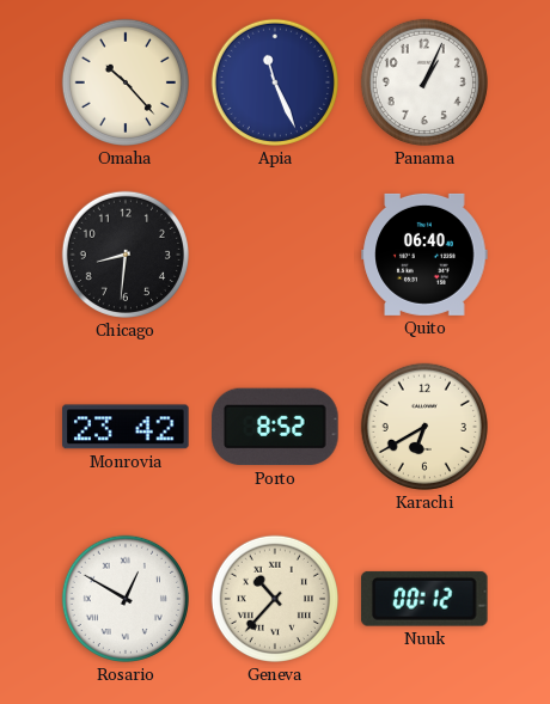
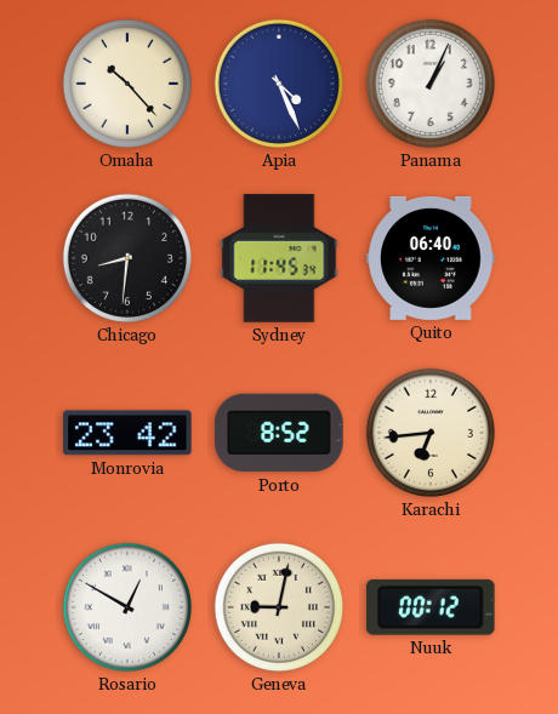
Apia: 11:26 -> 4:26
Sydney: none -> 11:45
Karachi: 6:40 -> 6:44
Geneva: 10:37 -> 9:02
